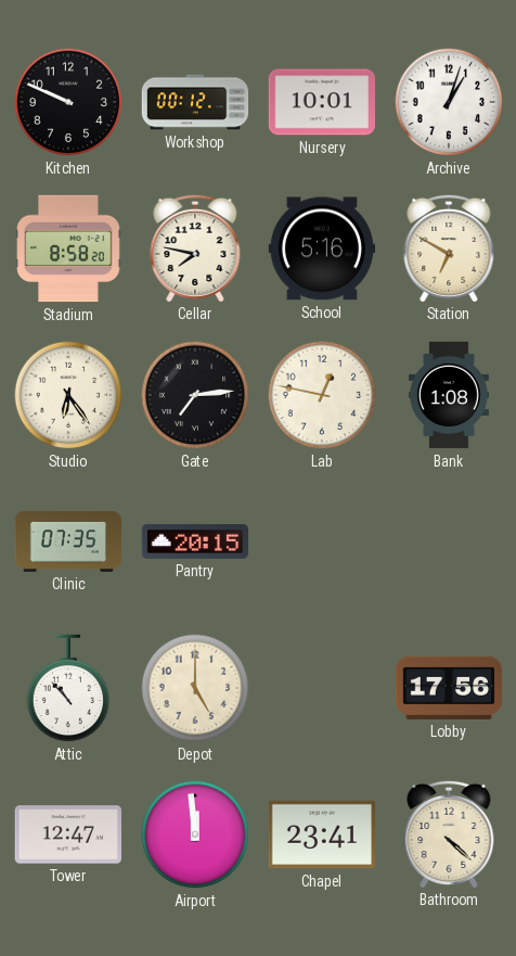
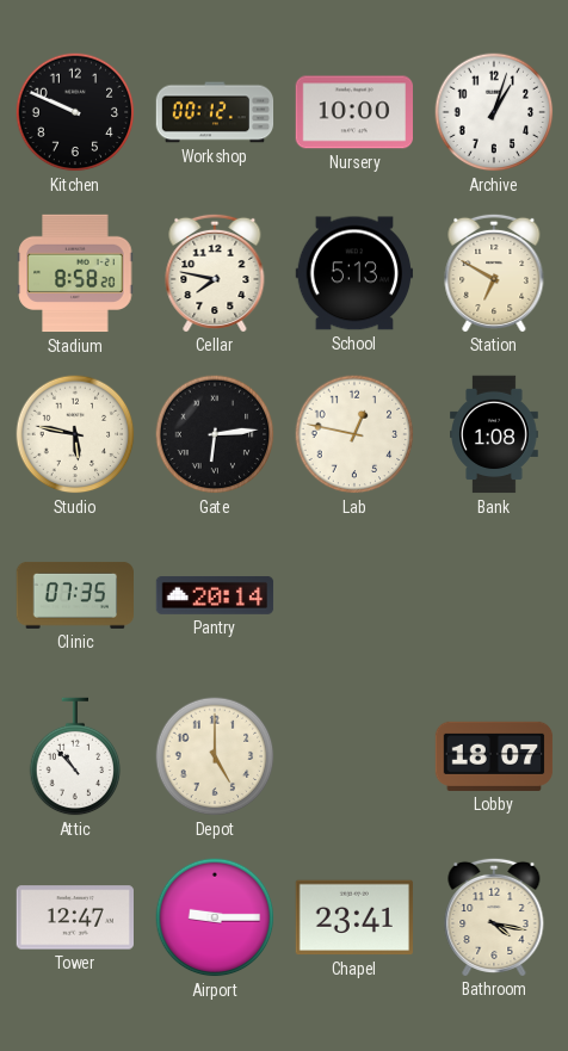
Nursery: 10:01 -> 10:00
School: 5:16 -> 5:13
Studio: 6:24 -> 5:47
Gate: 7:14 -> 6:14
Pantry: 20:15 -> 20:14
Lobby: 17:56 -> 18:07
Airport: 11:59 -> 9:15
Bathroom: 4:22 -> 4:17
